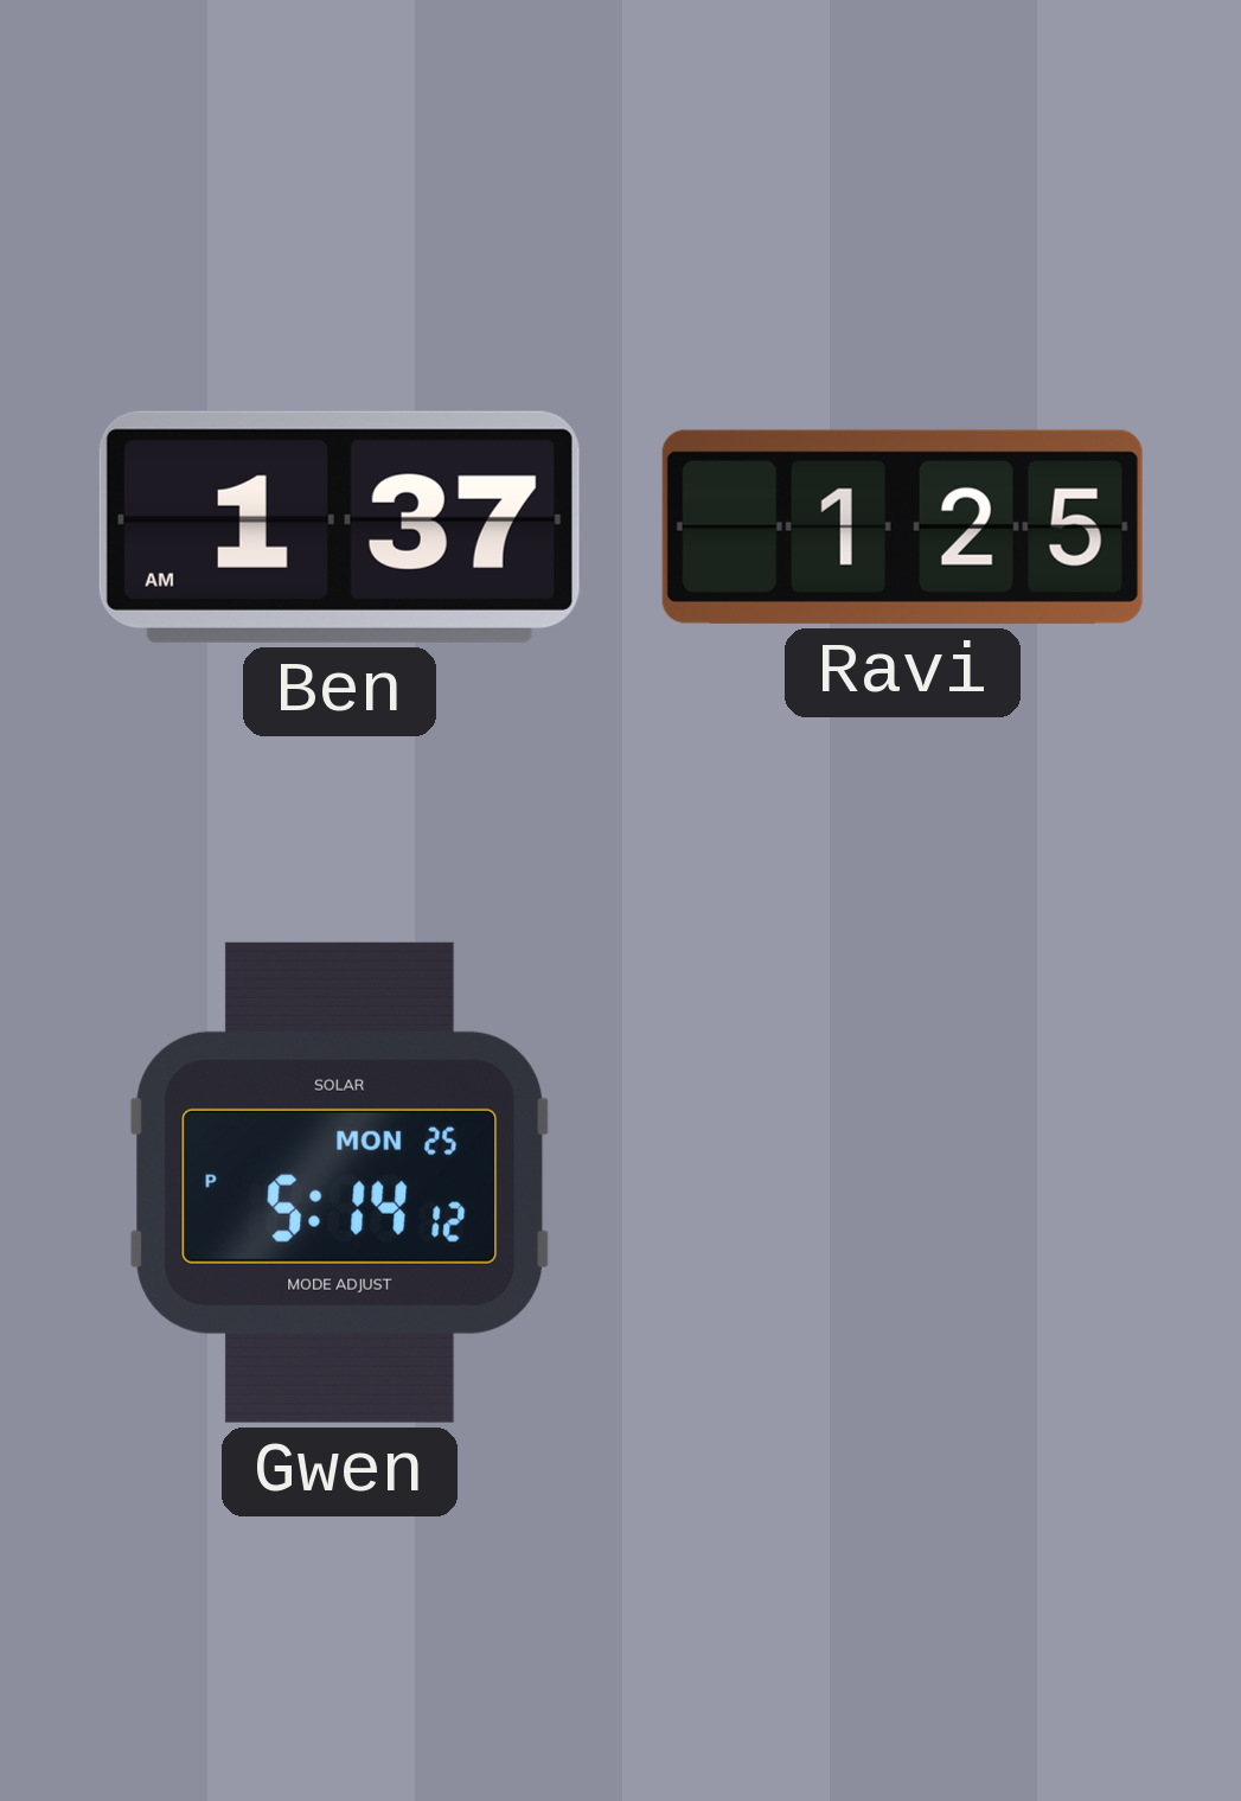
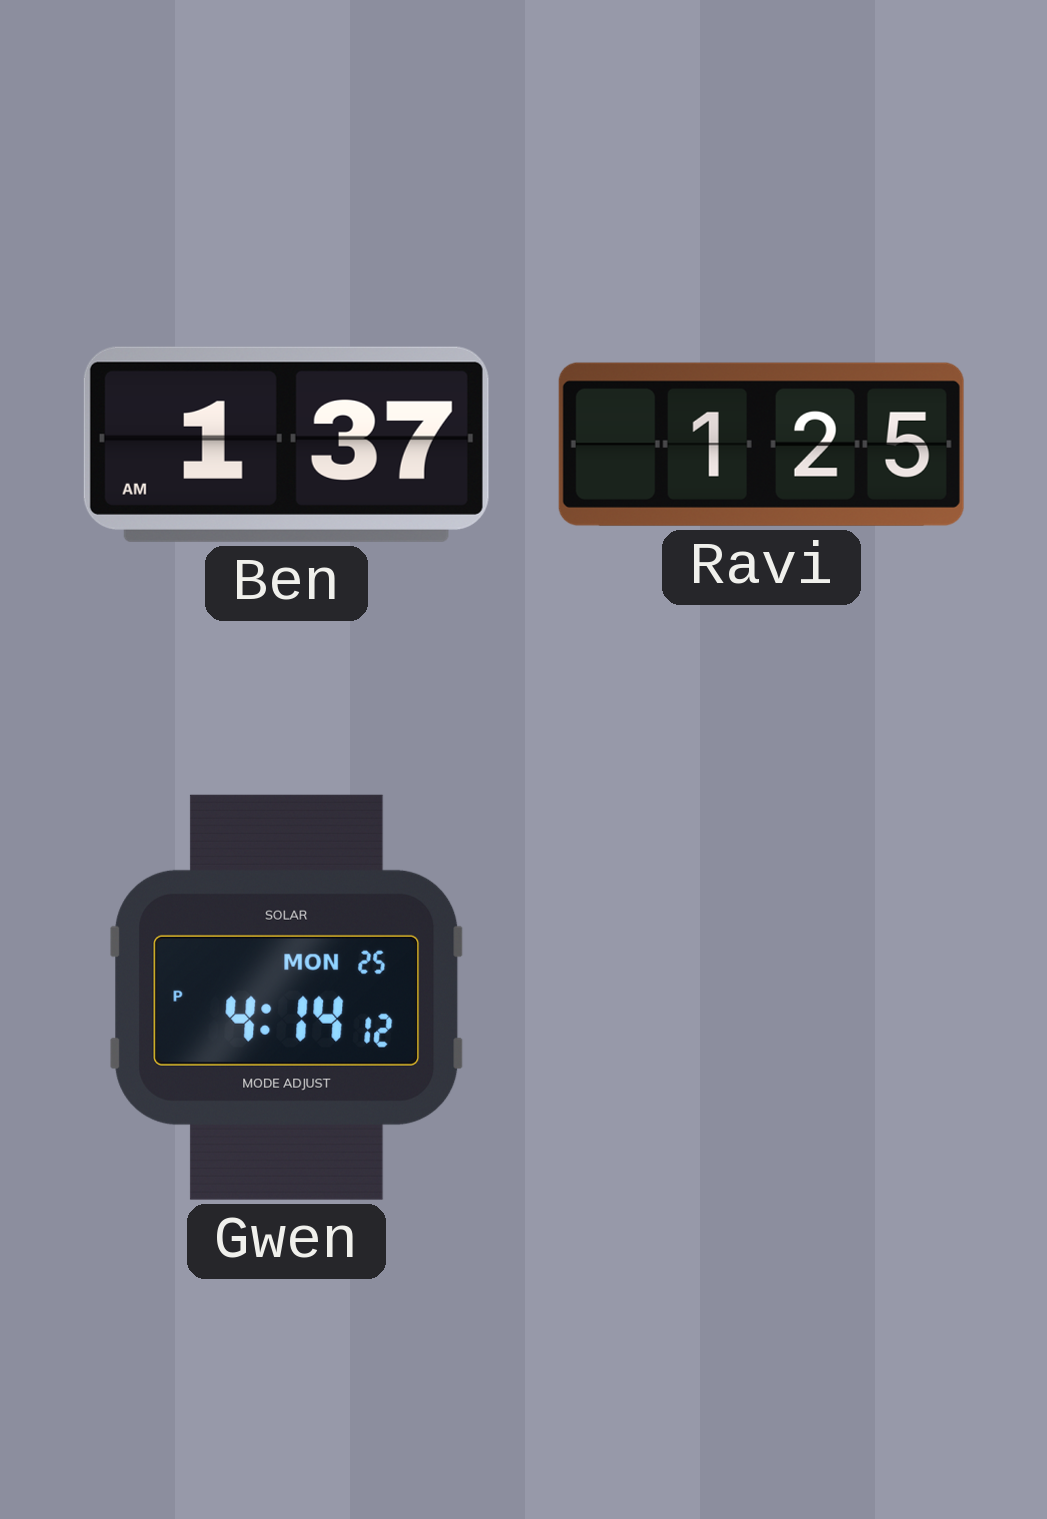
Gwen: 5:14 -> 4:14
